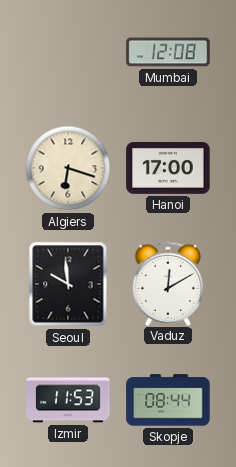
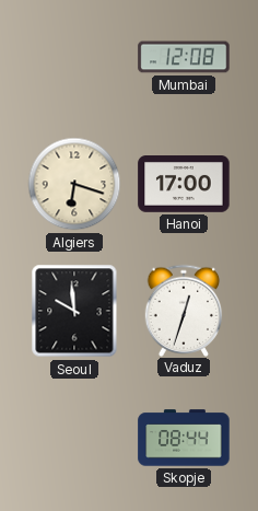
Vaduz: 12:10 -> 12:33
Izmir: 11:53 -> none
